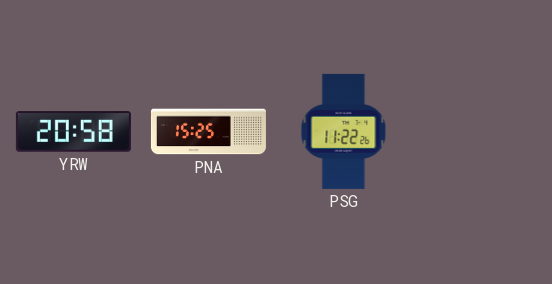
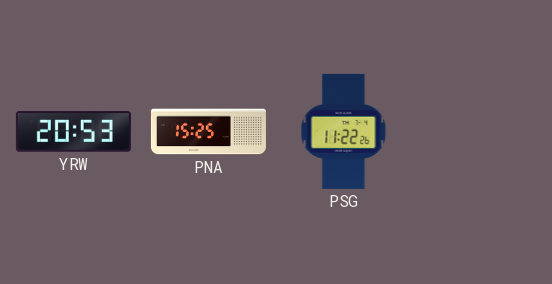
YRW: 20:58 -> 20:53
